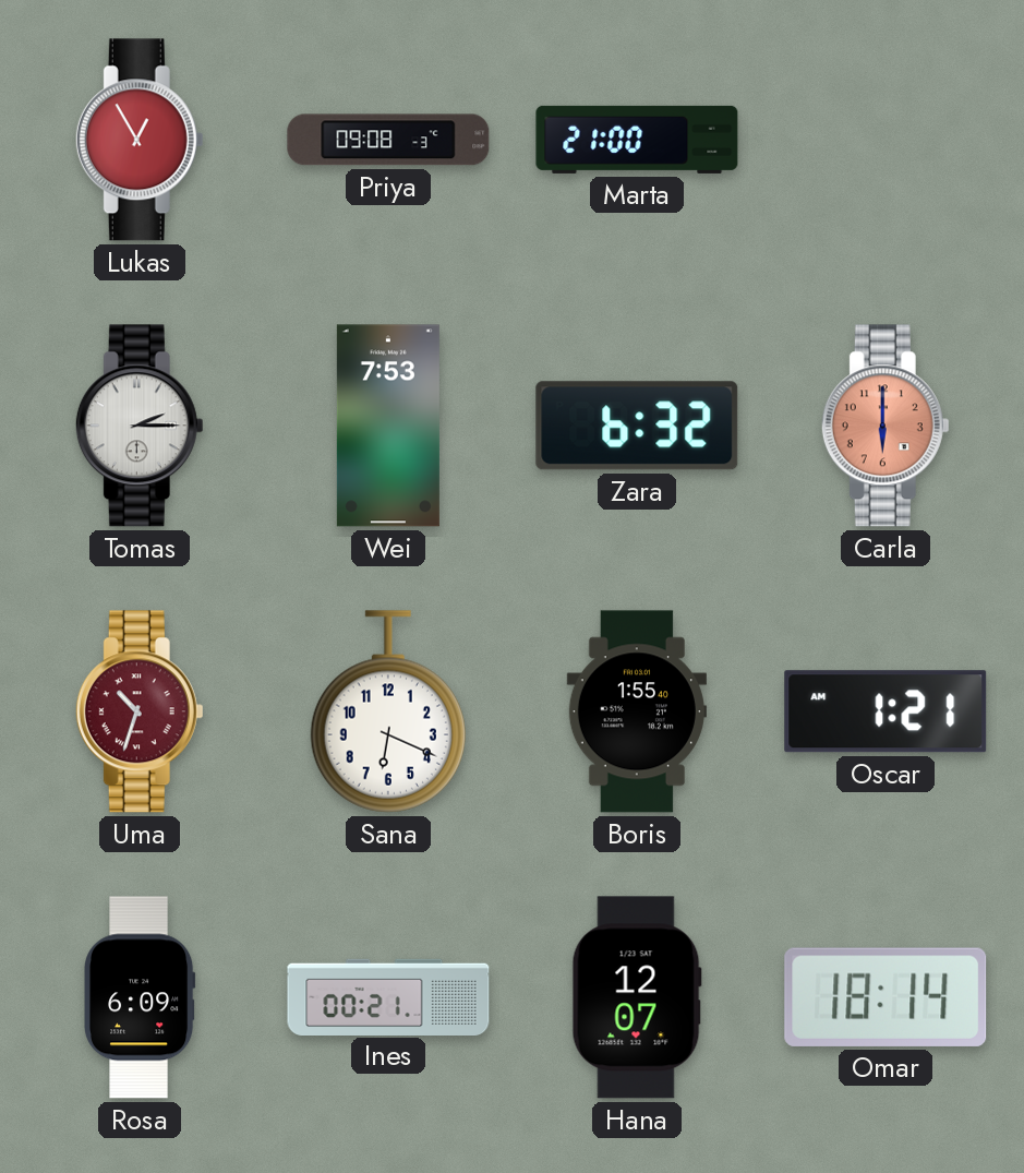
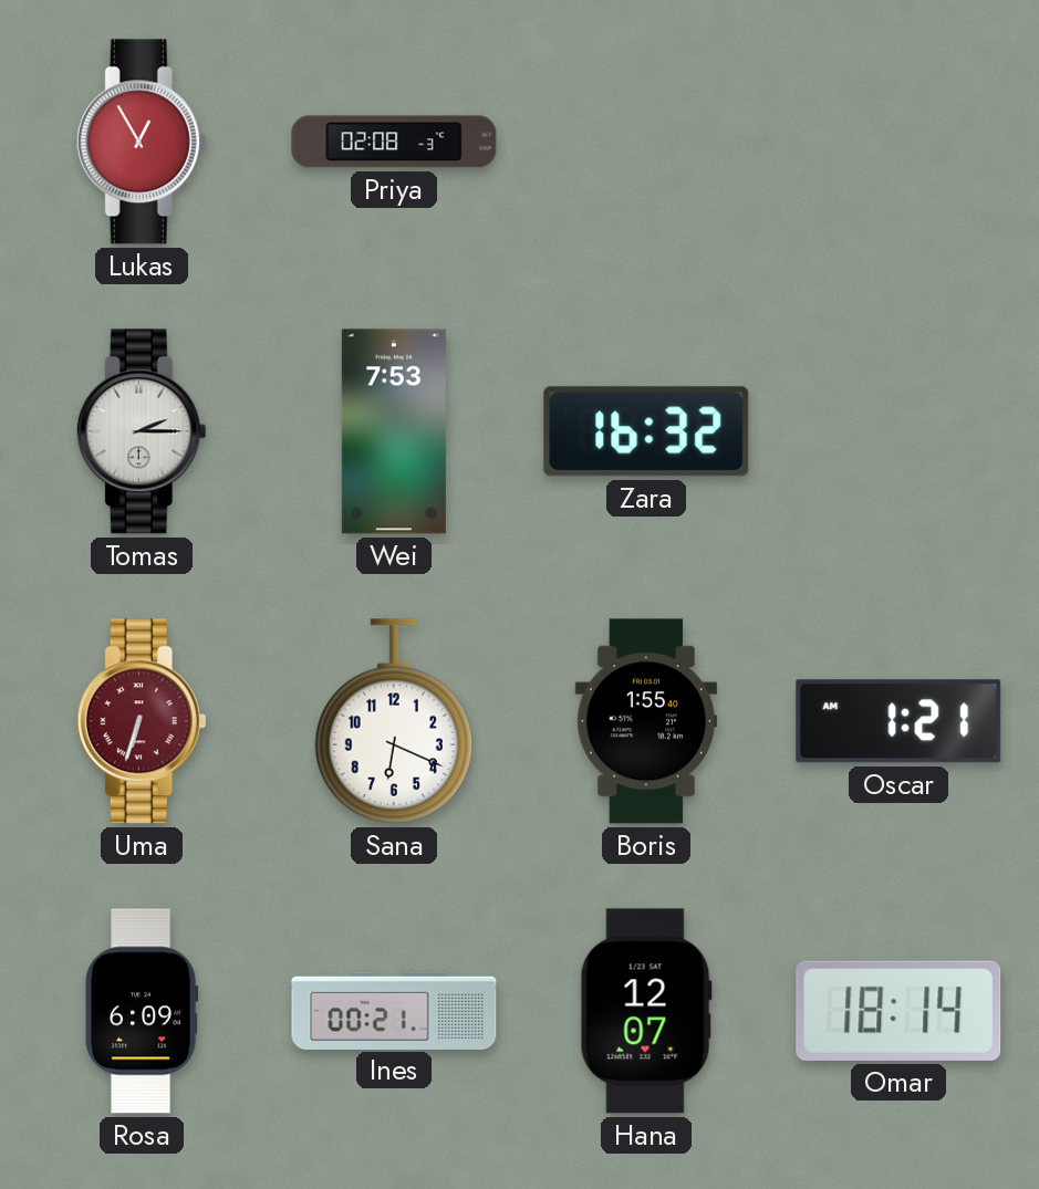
Priya: 09:08 -> 02:08
Marta: 21:00 -> none
Zara: 6:32 -> 16:32
Carla: 6:00 -> none
Uma: 10:33 -> 6:33
